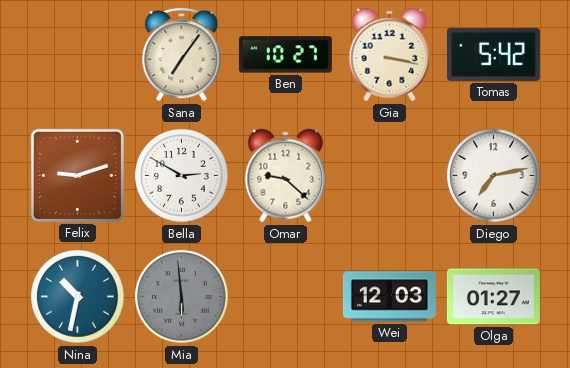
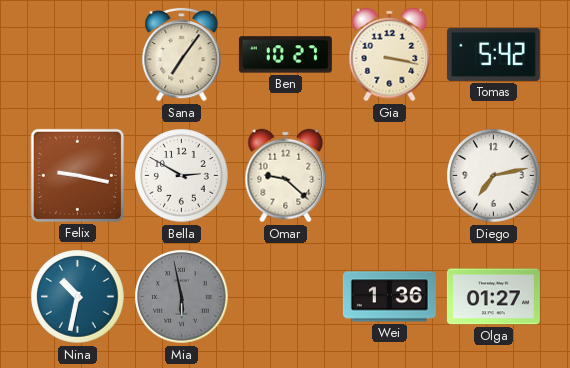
Felix: 9:12 -> 9:17
Mia: 5:59 -> 5:58
Wei: 12:03 -> 1:36
